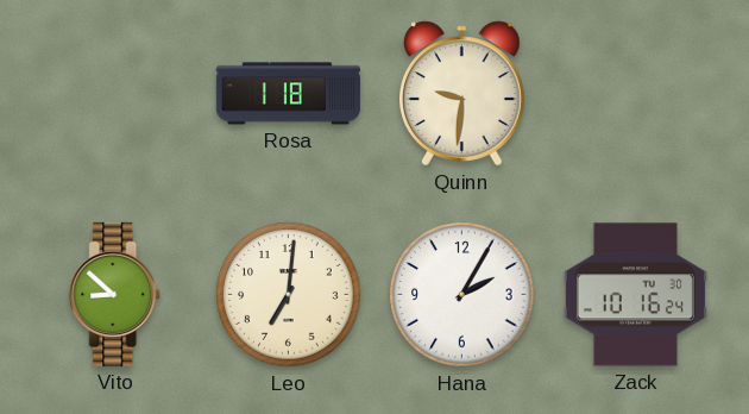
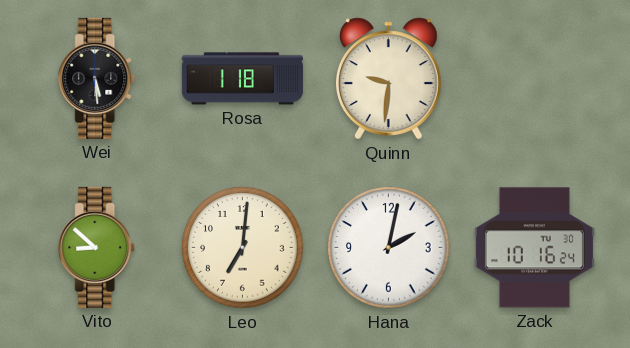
Wei: none -> 5:29
Hana: 2:05 -> 2:02
